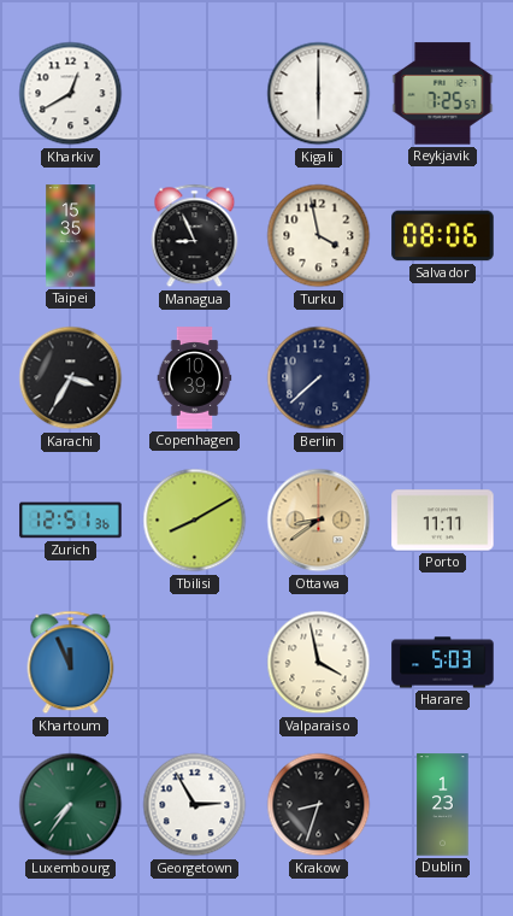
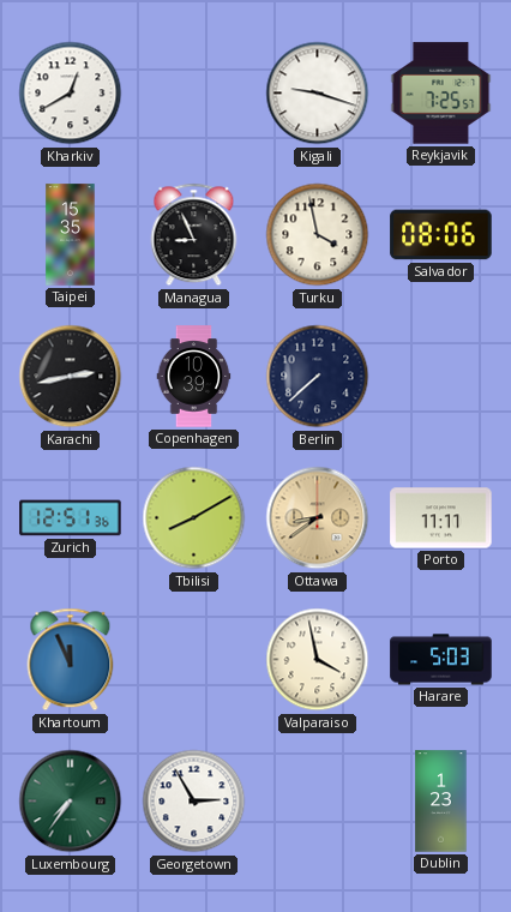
Kigali: 6:00 -> 9:18
Karachi: 3:35 -> 2:43
Krakow: 8:33 -> none
